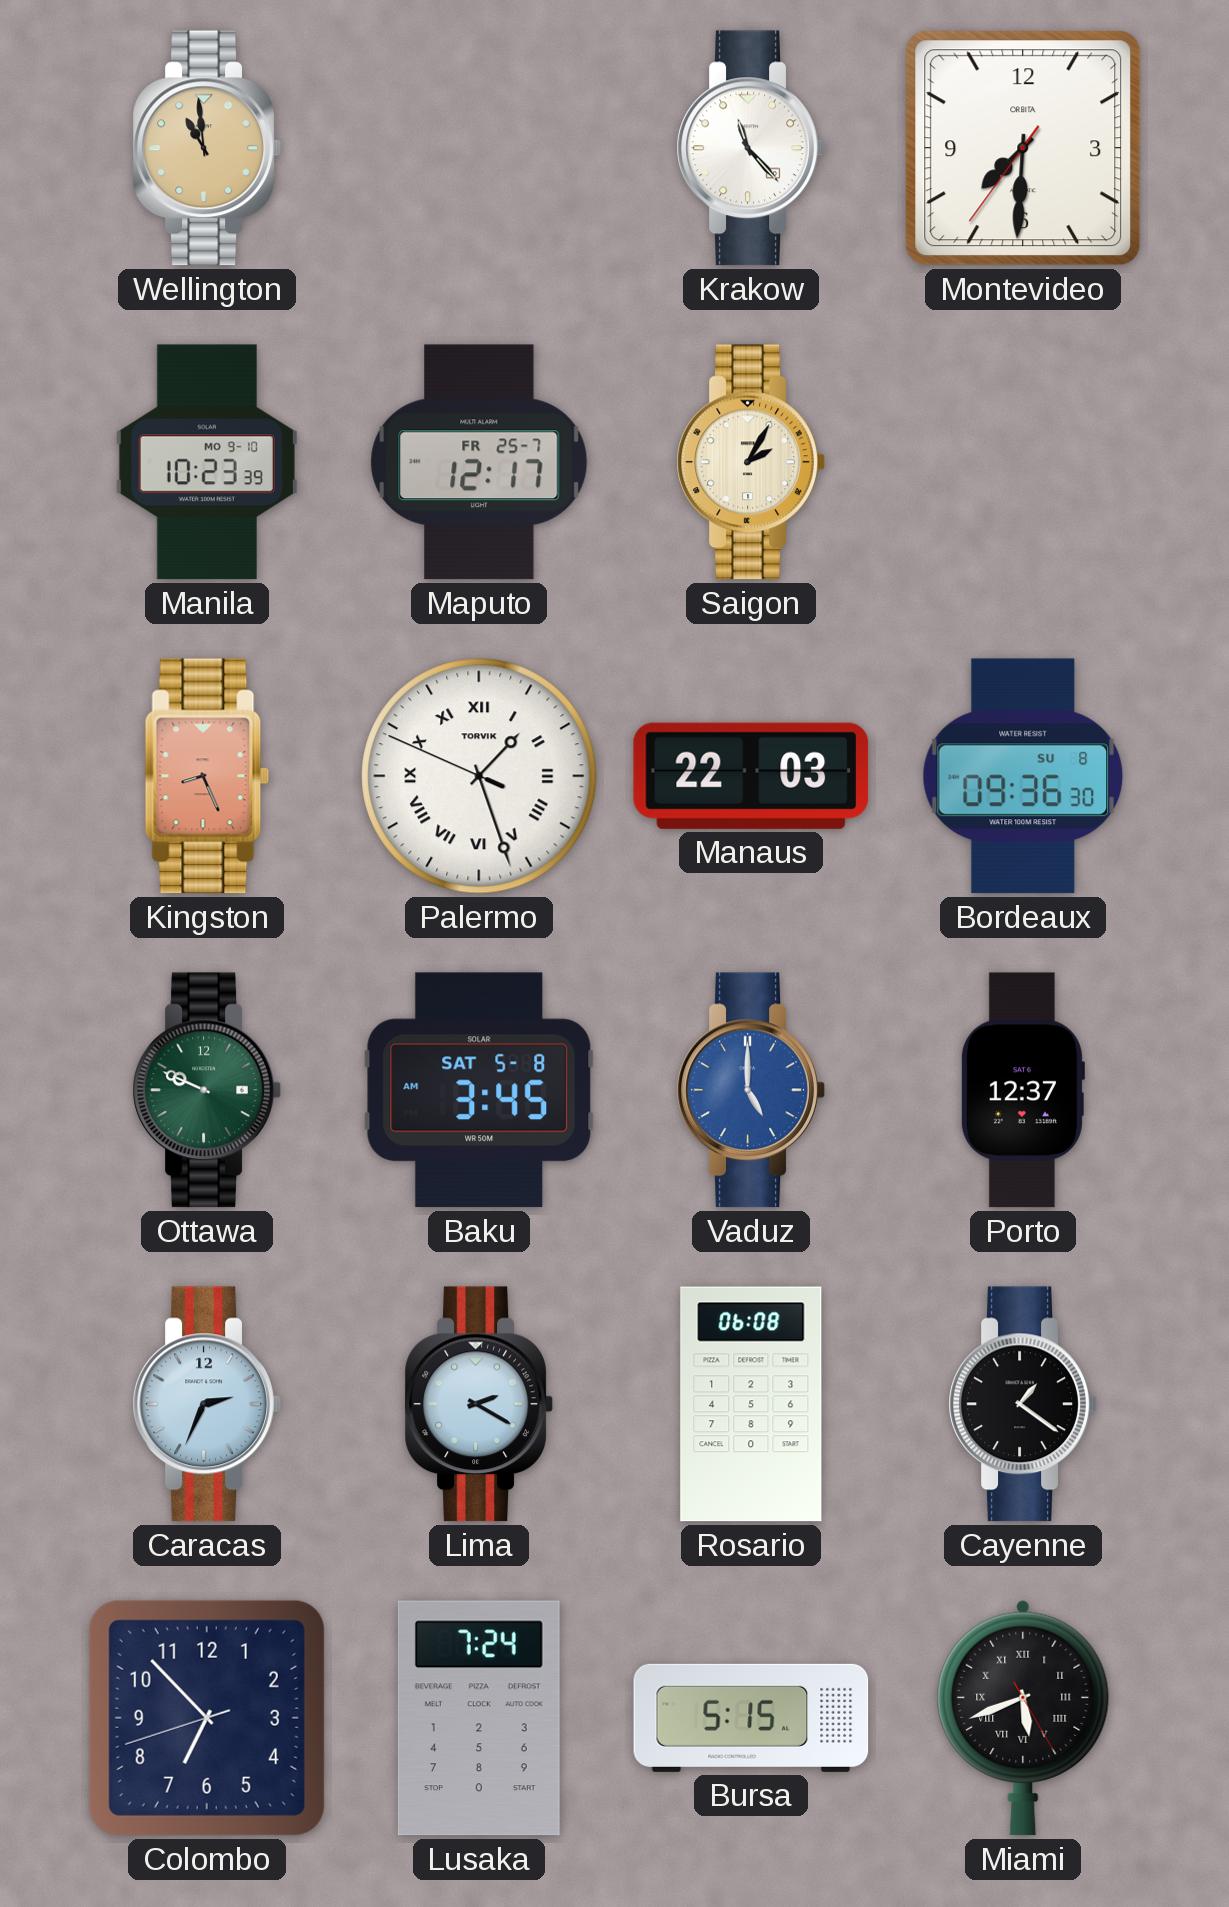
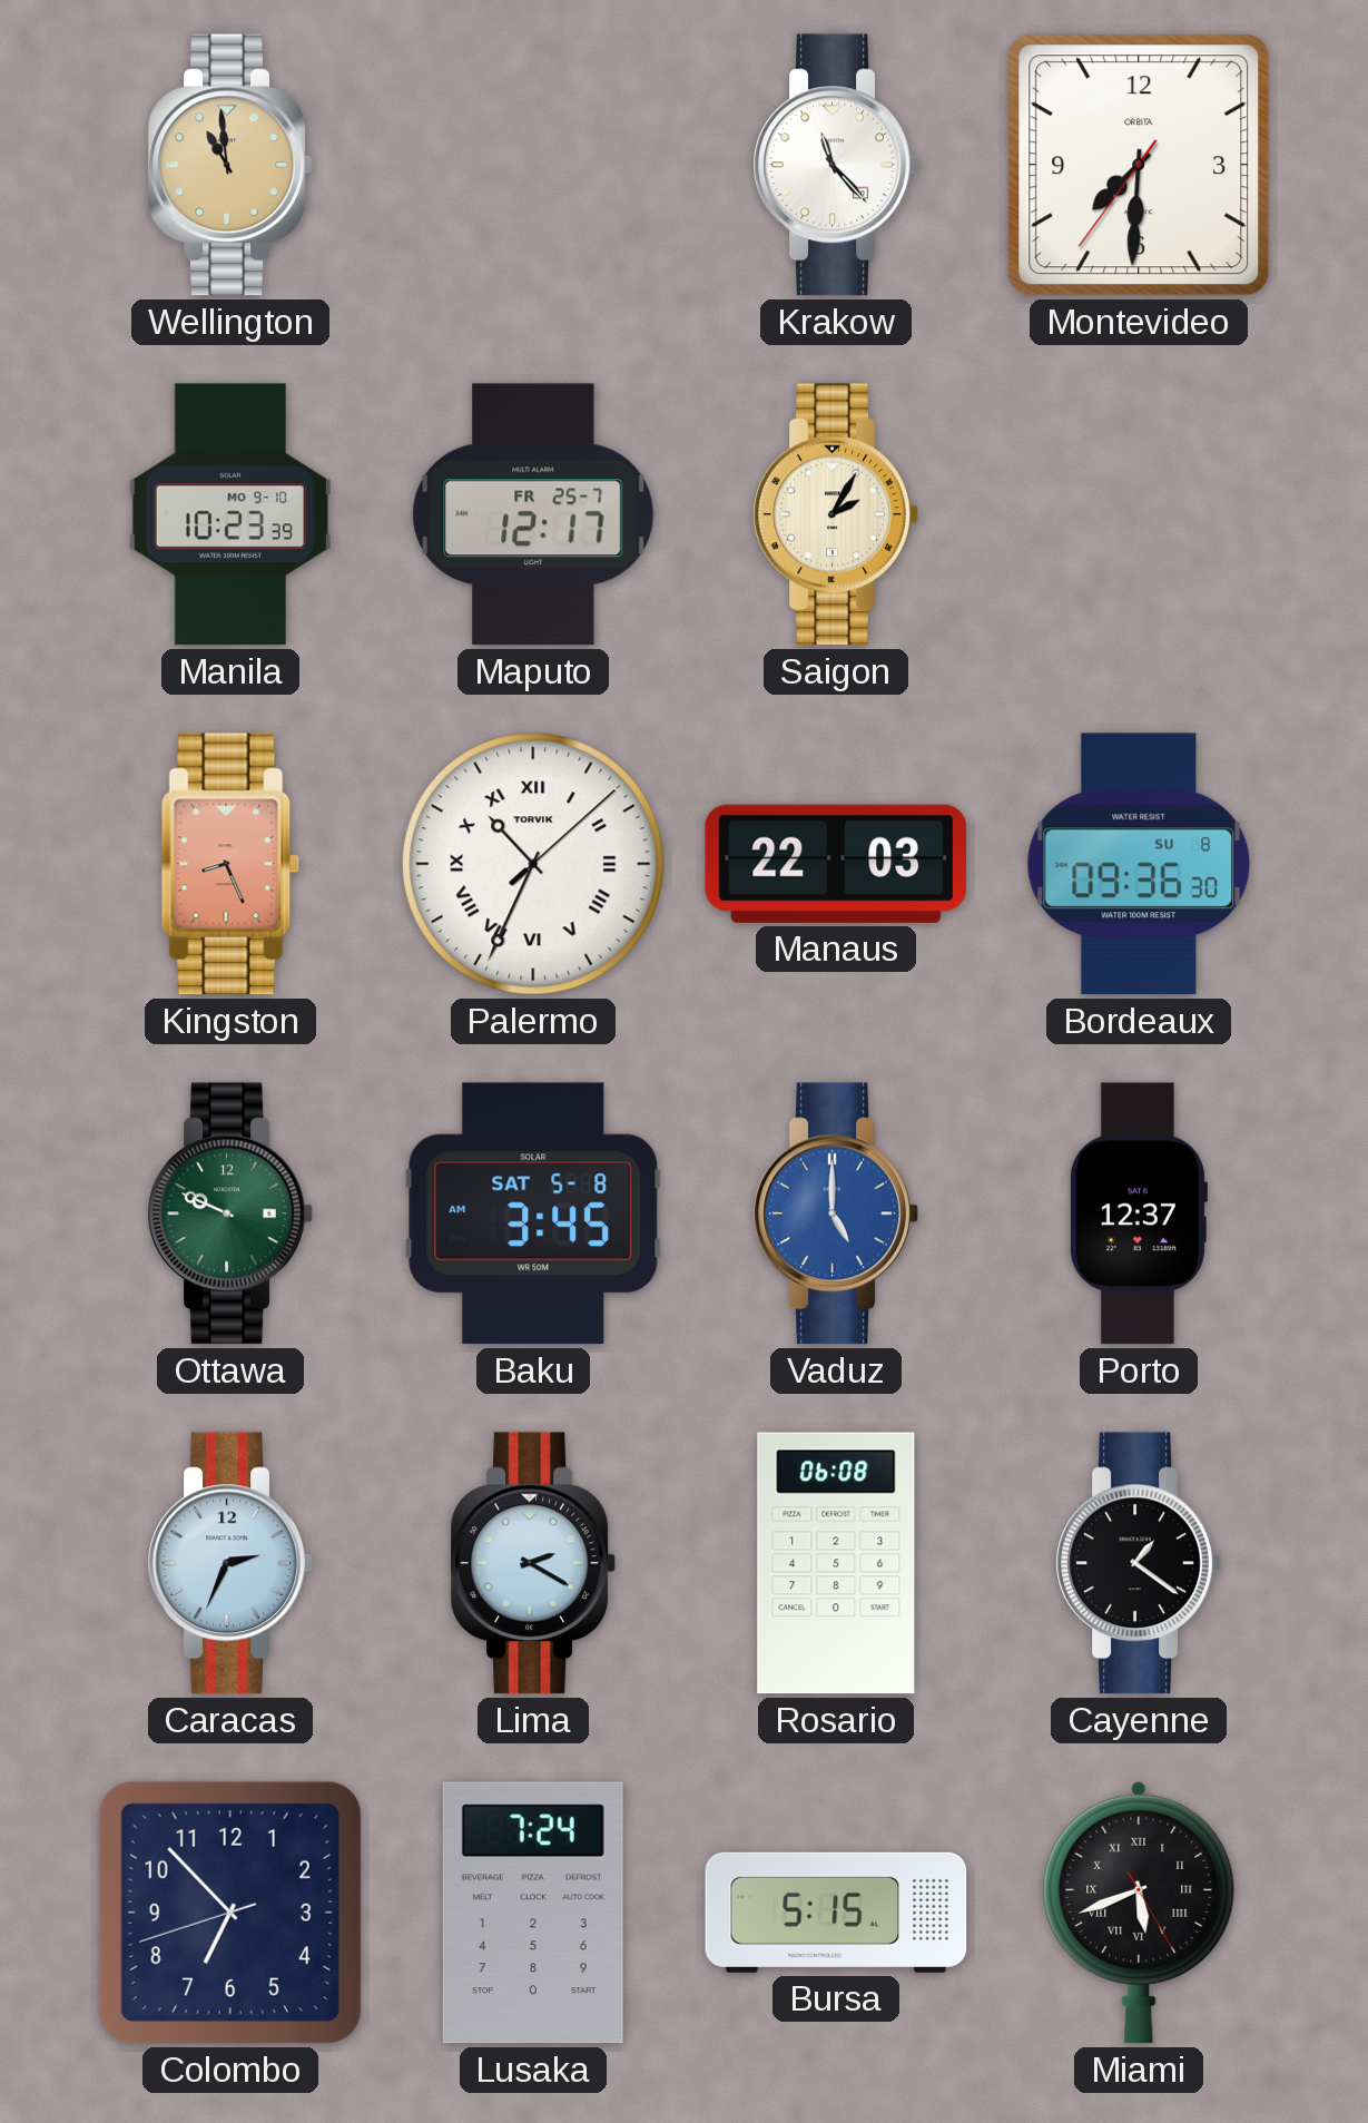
Palermo: 1:26 -> 10:34
